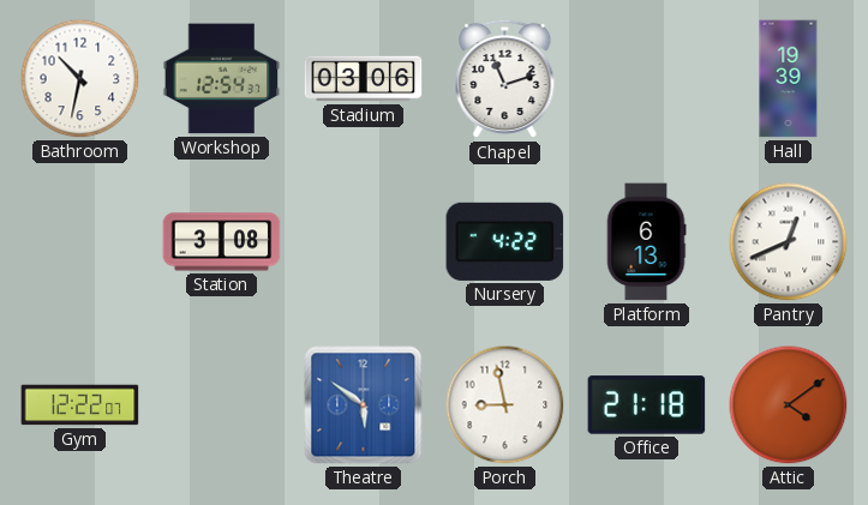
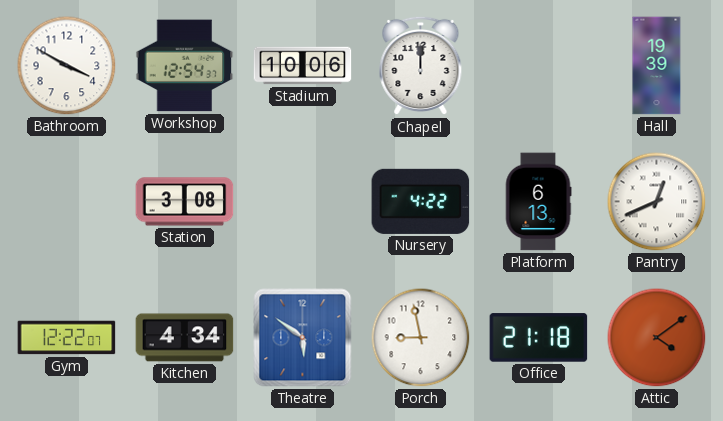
Bathroom: 10:32 -> 3:50
Stadium: 03:06 -> 10:06
Chapel: 11:12 -> 12:00
Kitchen: none -> 4:34
